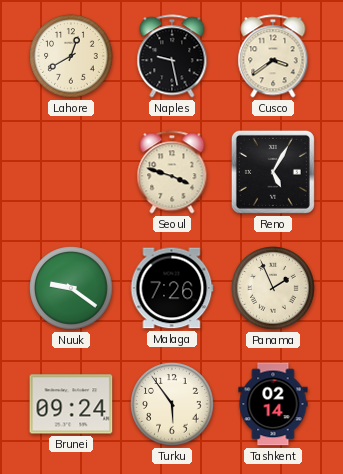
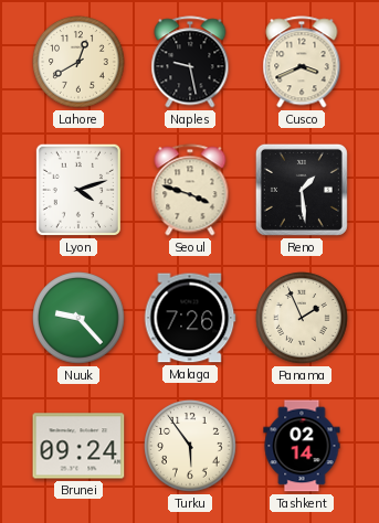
Cusco: 3:39 -> 3:41
Lyon: none -> 4:12
Reno: 5:05 -> 1:29
Nuuk: 9:21 -> 9:23
